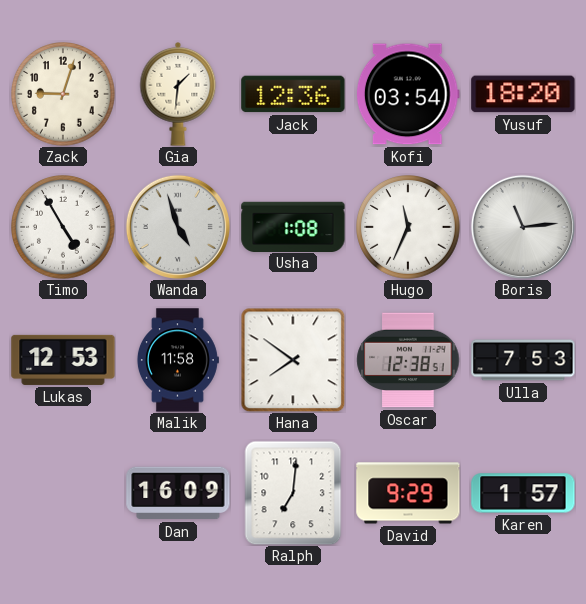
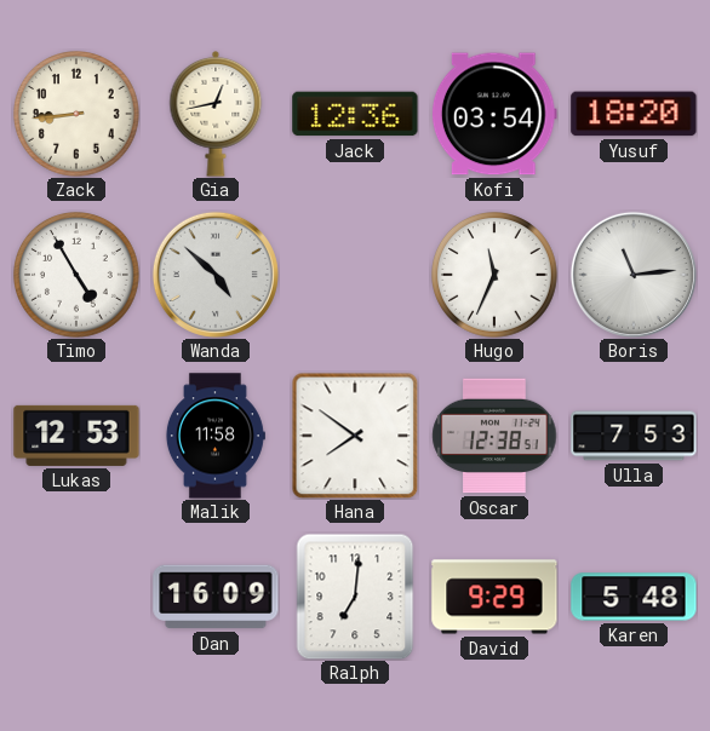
Zack: 9:03 -> 8:44
Gia: 1:31 -> 12:43
Wanda: 4:57 -> 4:52
Usha: 1:08 -> none
Karen: 1:57 -> 5:48
